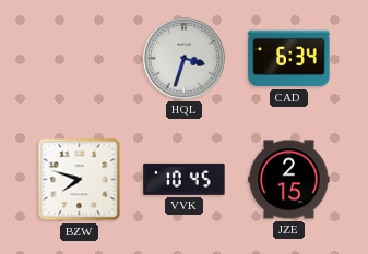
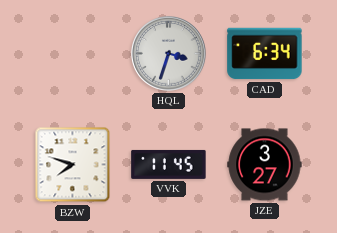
VVK: 10:45 -> 11:45
JZE: 2:15 -> 3:27
